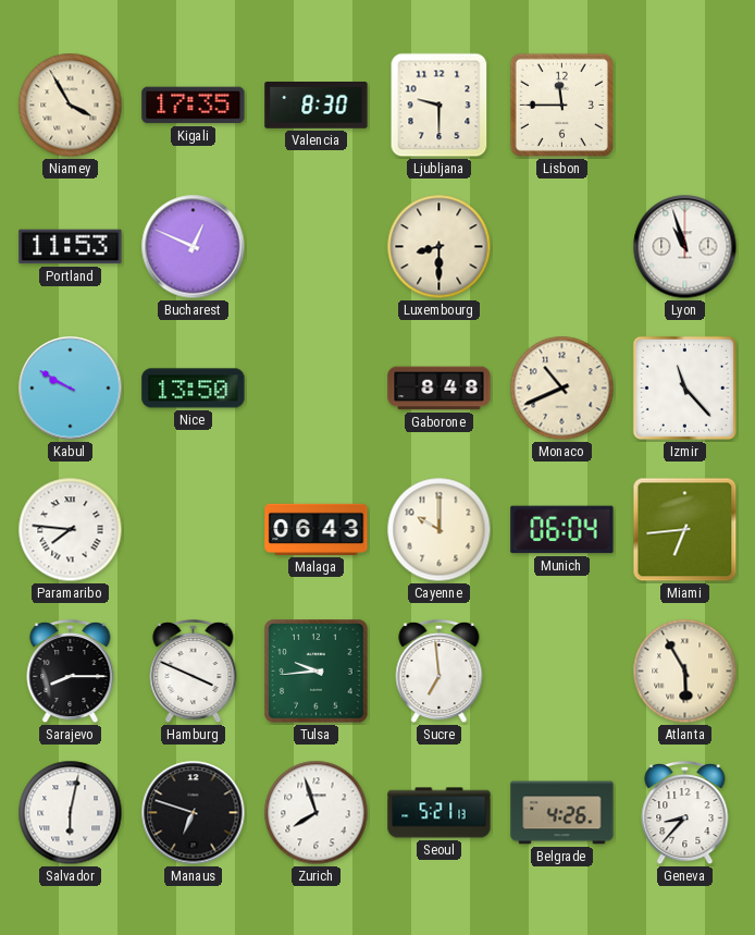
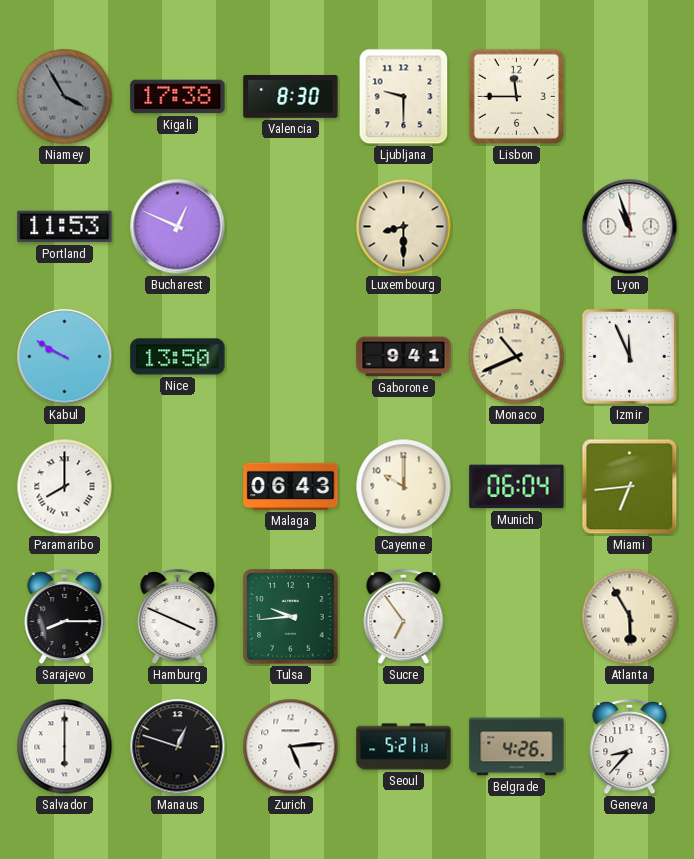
Niamey dial: cream -> grey
Kigali: 17:35 -> 17:38
Gaborone: 8:48 -> 9:41
Izmir: 11:23 -> 11:56
Paramaribo: 7:46 -> 8:00
Sucre: 6:59 -> 6:54
Salvador: 6:02 -> 6:00
Manaus: 6:48 -> 12:48
Zurich: 7:57 -> 5:14
